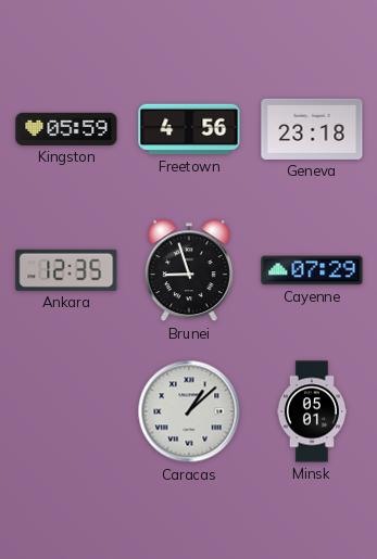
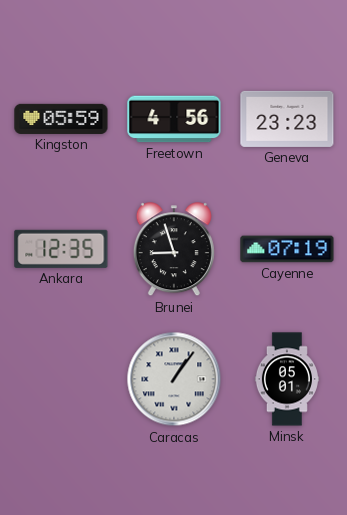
Geneva: 23:18 -> 23:23
Cayenne: 07:29 -> 07:19
Caracas: 1:08 -> 1:06
